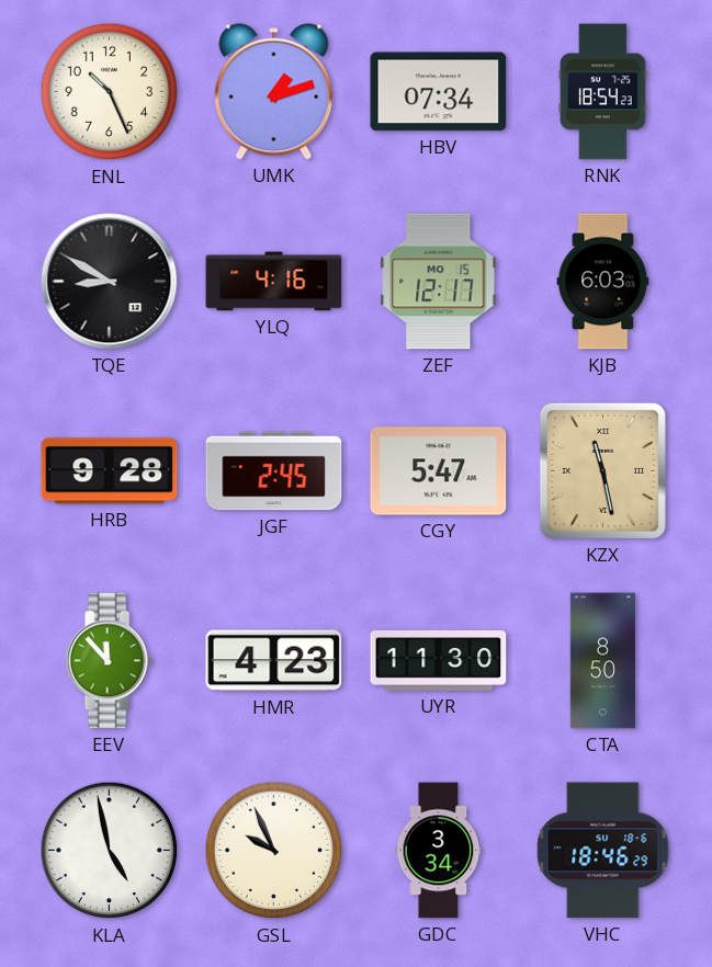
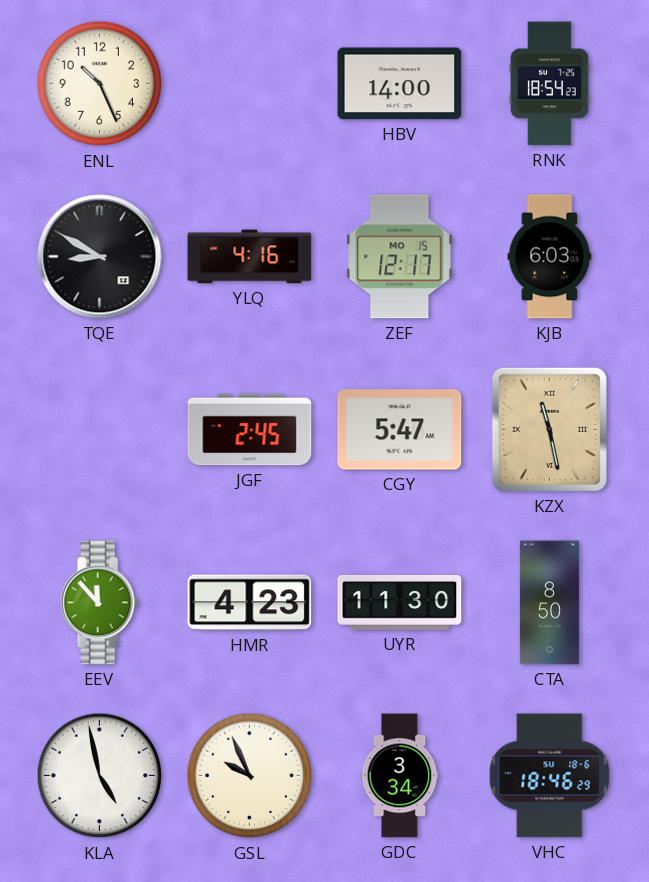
UMK: 1:12 -> none
HBV: 07:34 -> 14:00
HRB: 9:28 -> none
